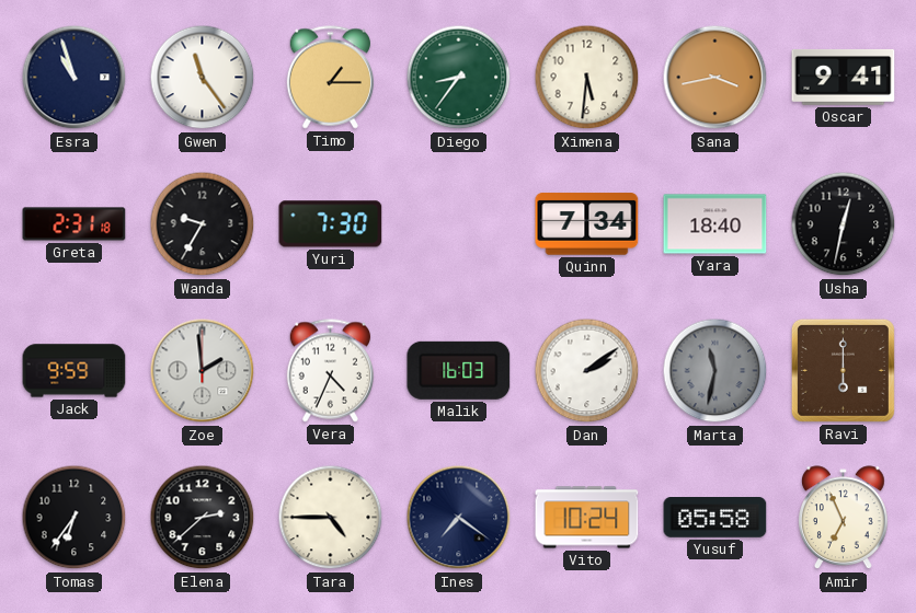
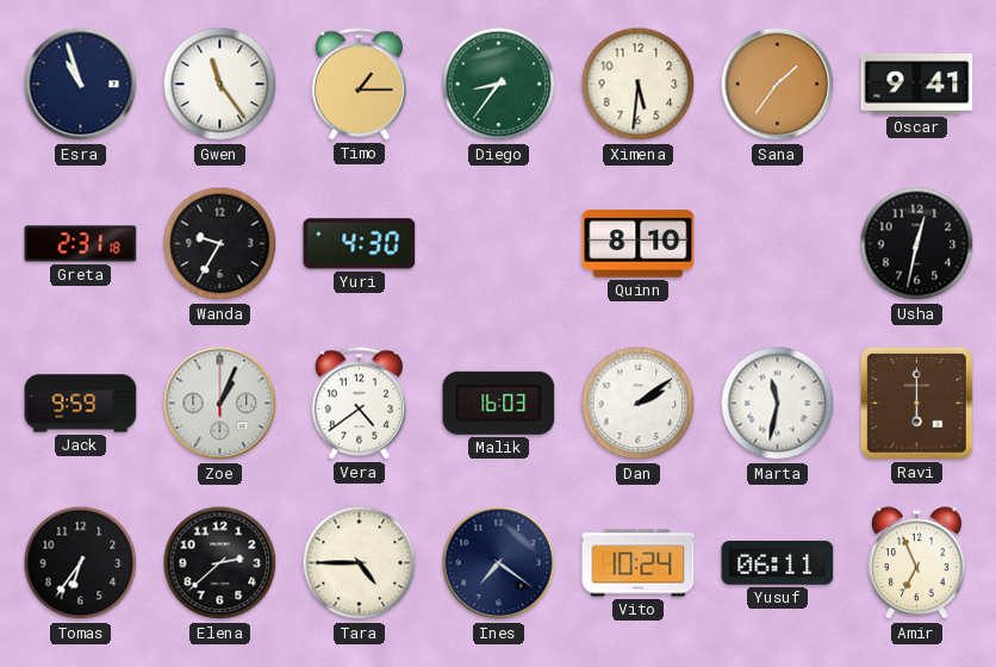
Sana: 3:43 -> 1:36
Yuri: 7:30 -> 4:30
Quinn: 7:34 -> 8:10
Yara: 18:40 -> none
Zoe: 1:59 -> 1:04
Vera: 4:34 -> 4:39
Marta dial: grey -> white
Yusuf: 05:58 -> 06:11
